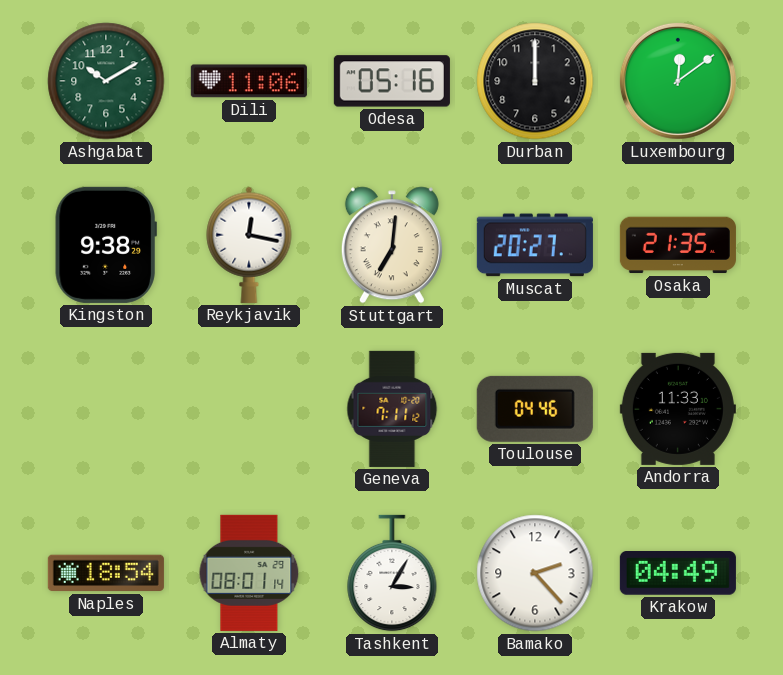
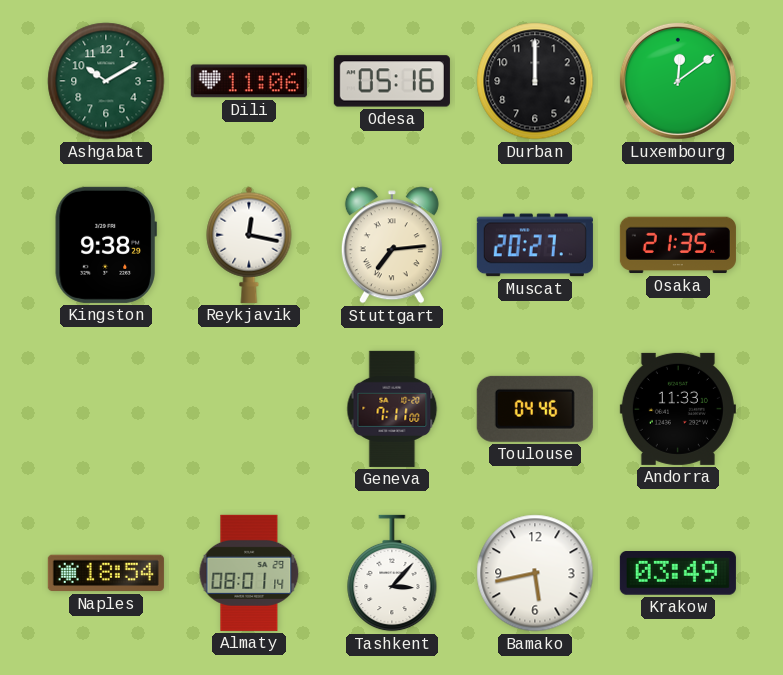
Stuttgart: 7:01 -> 7:14
Geneva: 7:11:12 -> 7:11:00
Tashkent: 3:05 -> 3:07
Bamako: 2:23 -> 5:43
Krakow: 04:49 -> 03:49
